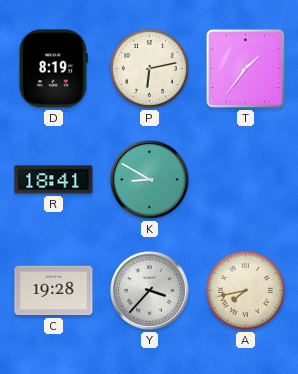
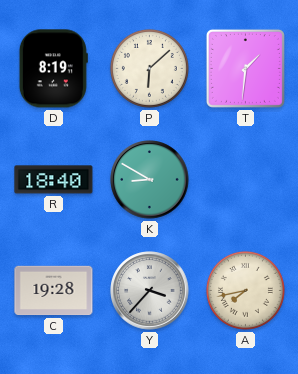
P: 6:13 -> 6:08
T: 1:36 -> 1:31
R: 18:41 -> 18:40
